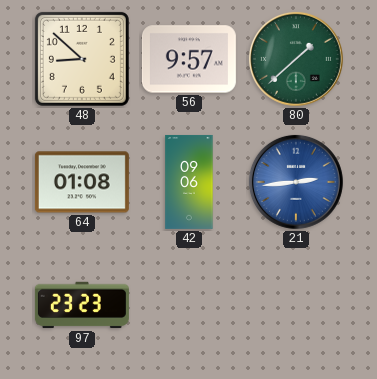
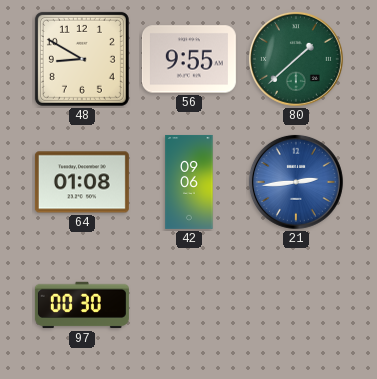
48: 8:52 -> 8:50
56: 9:57 -> 9:55
97: 23:23 -> 00:30
